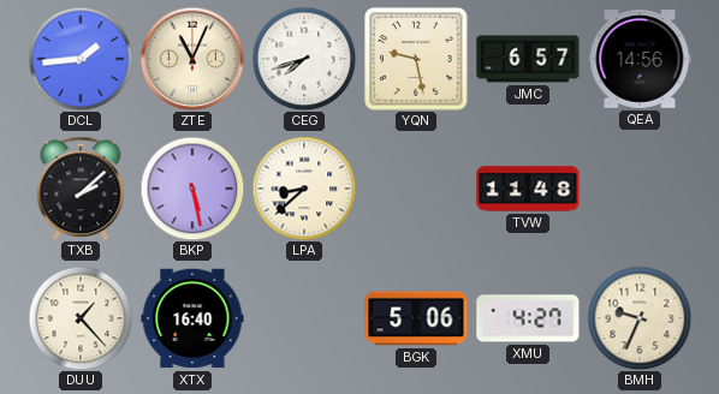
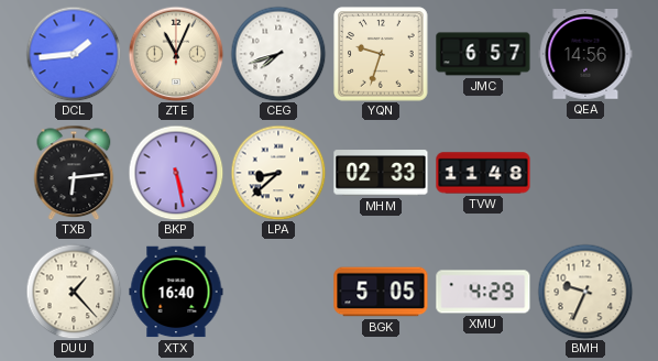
YQN: 9:28 -> 9:33
TXB: 2:08 -> 6:14
MHM: none -> 02:33
BGK: 5:06 -> 5:05
XMU: 4:27 -> 4:29
